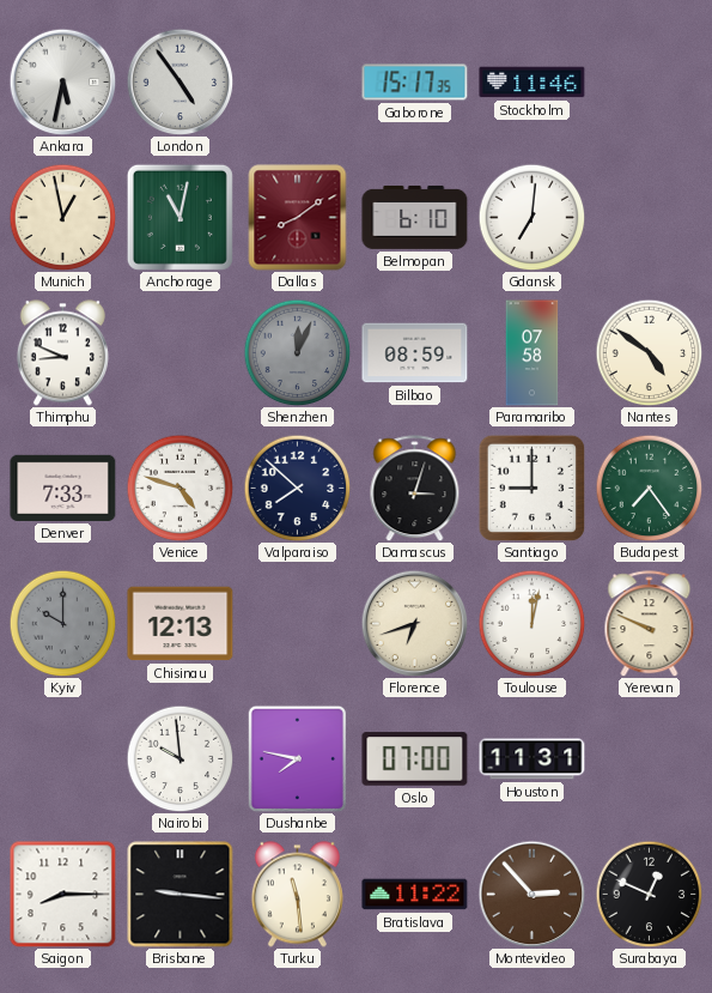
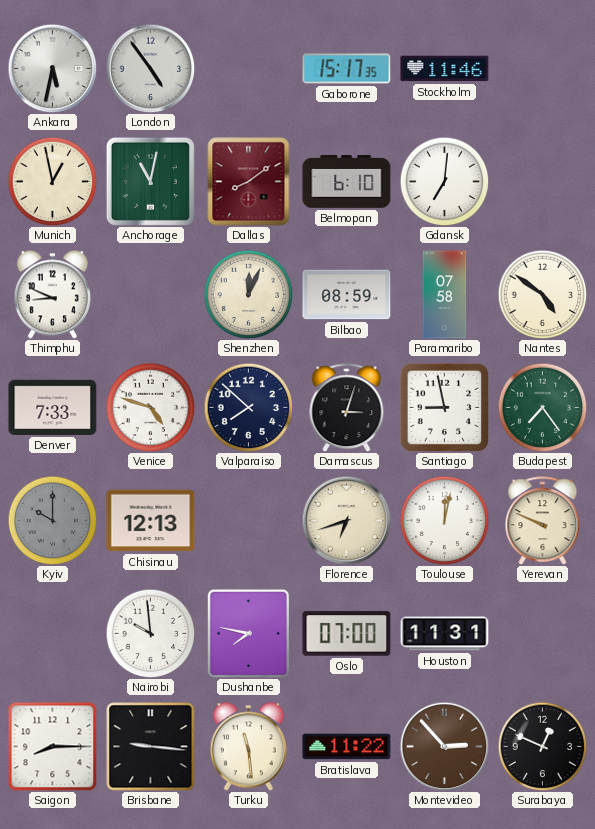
Shenzhen dial: grey -> cream
Santiago: 9:00 -> 8:58
